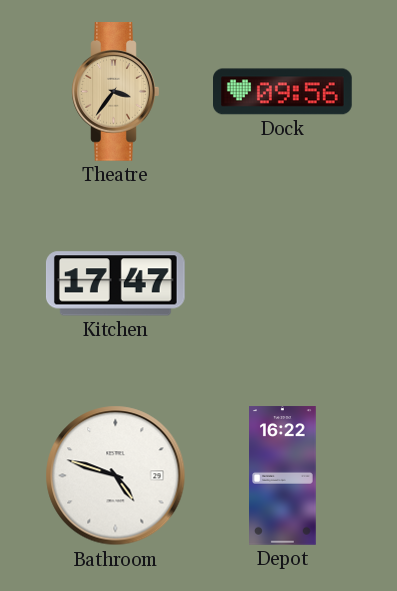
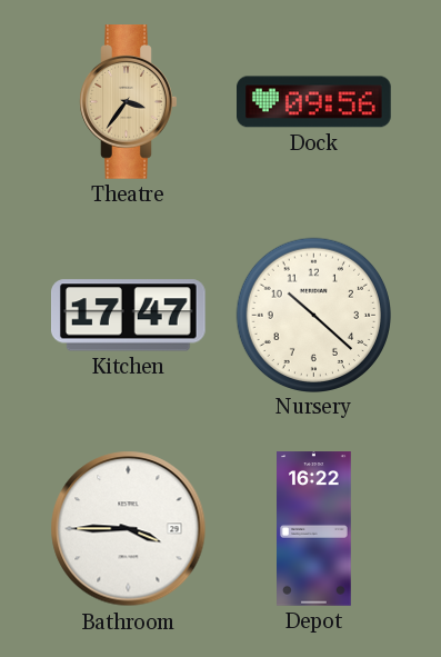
Nursery: none -> 10:22
Bathroom: 4:48 -> 3:45
